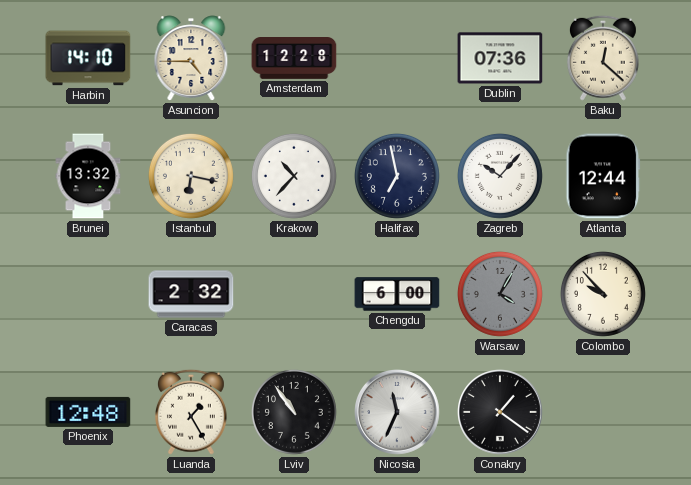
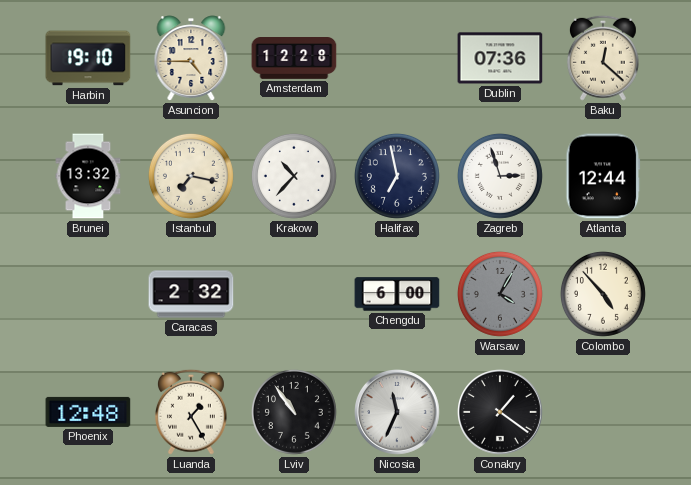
Harbin: 14:10 -> 19:10
Istanbul: 6:17 -> 7:17
Zagreb: 10:07 -> 2:57
Colombo: 9:53 -> 4:53
